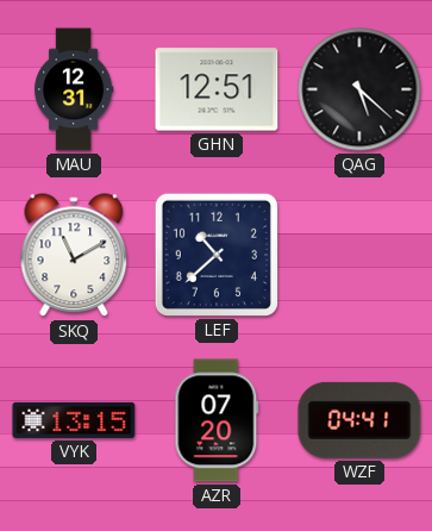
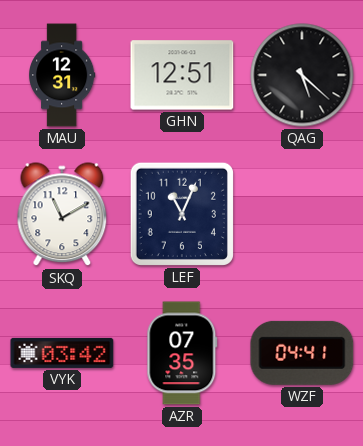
LEF: 10:38 -> 11:04
VYK: 13:15 -> 03:42
AZR: 07:20 -> 07:35
